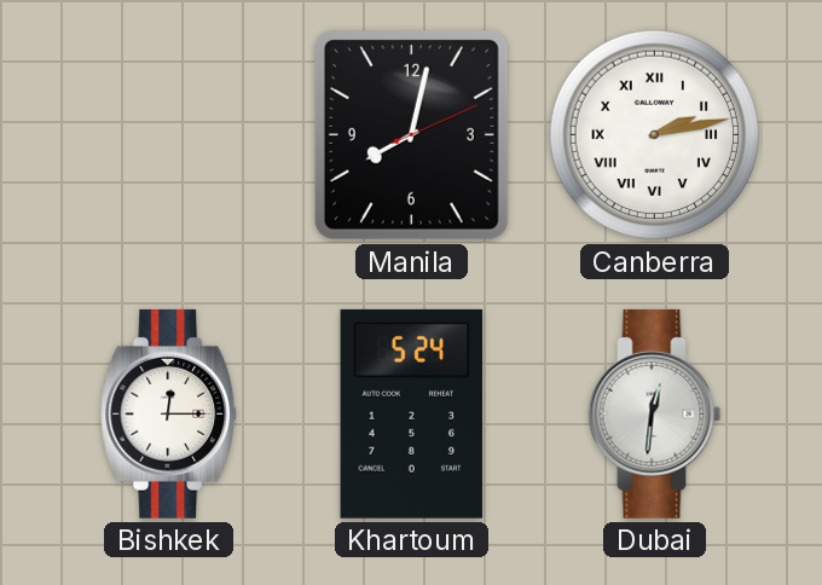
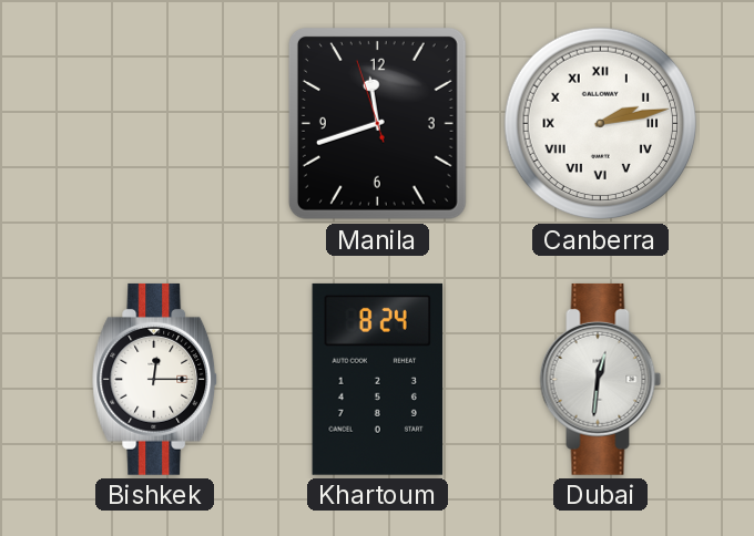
Manila: 8:02 -> 11:41
Khartoum: 5:24 -> 8:24
